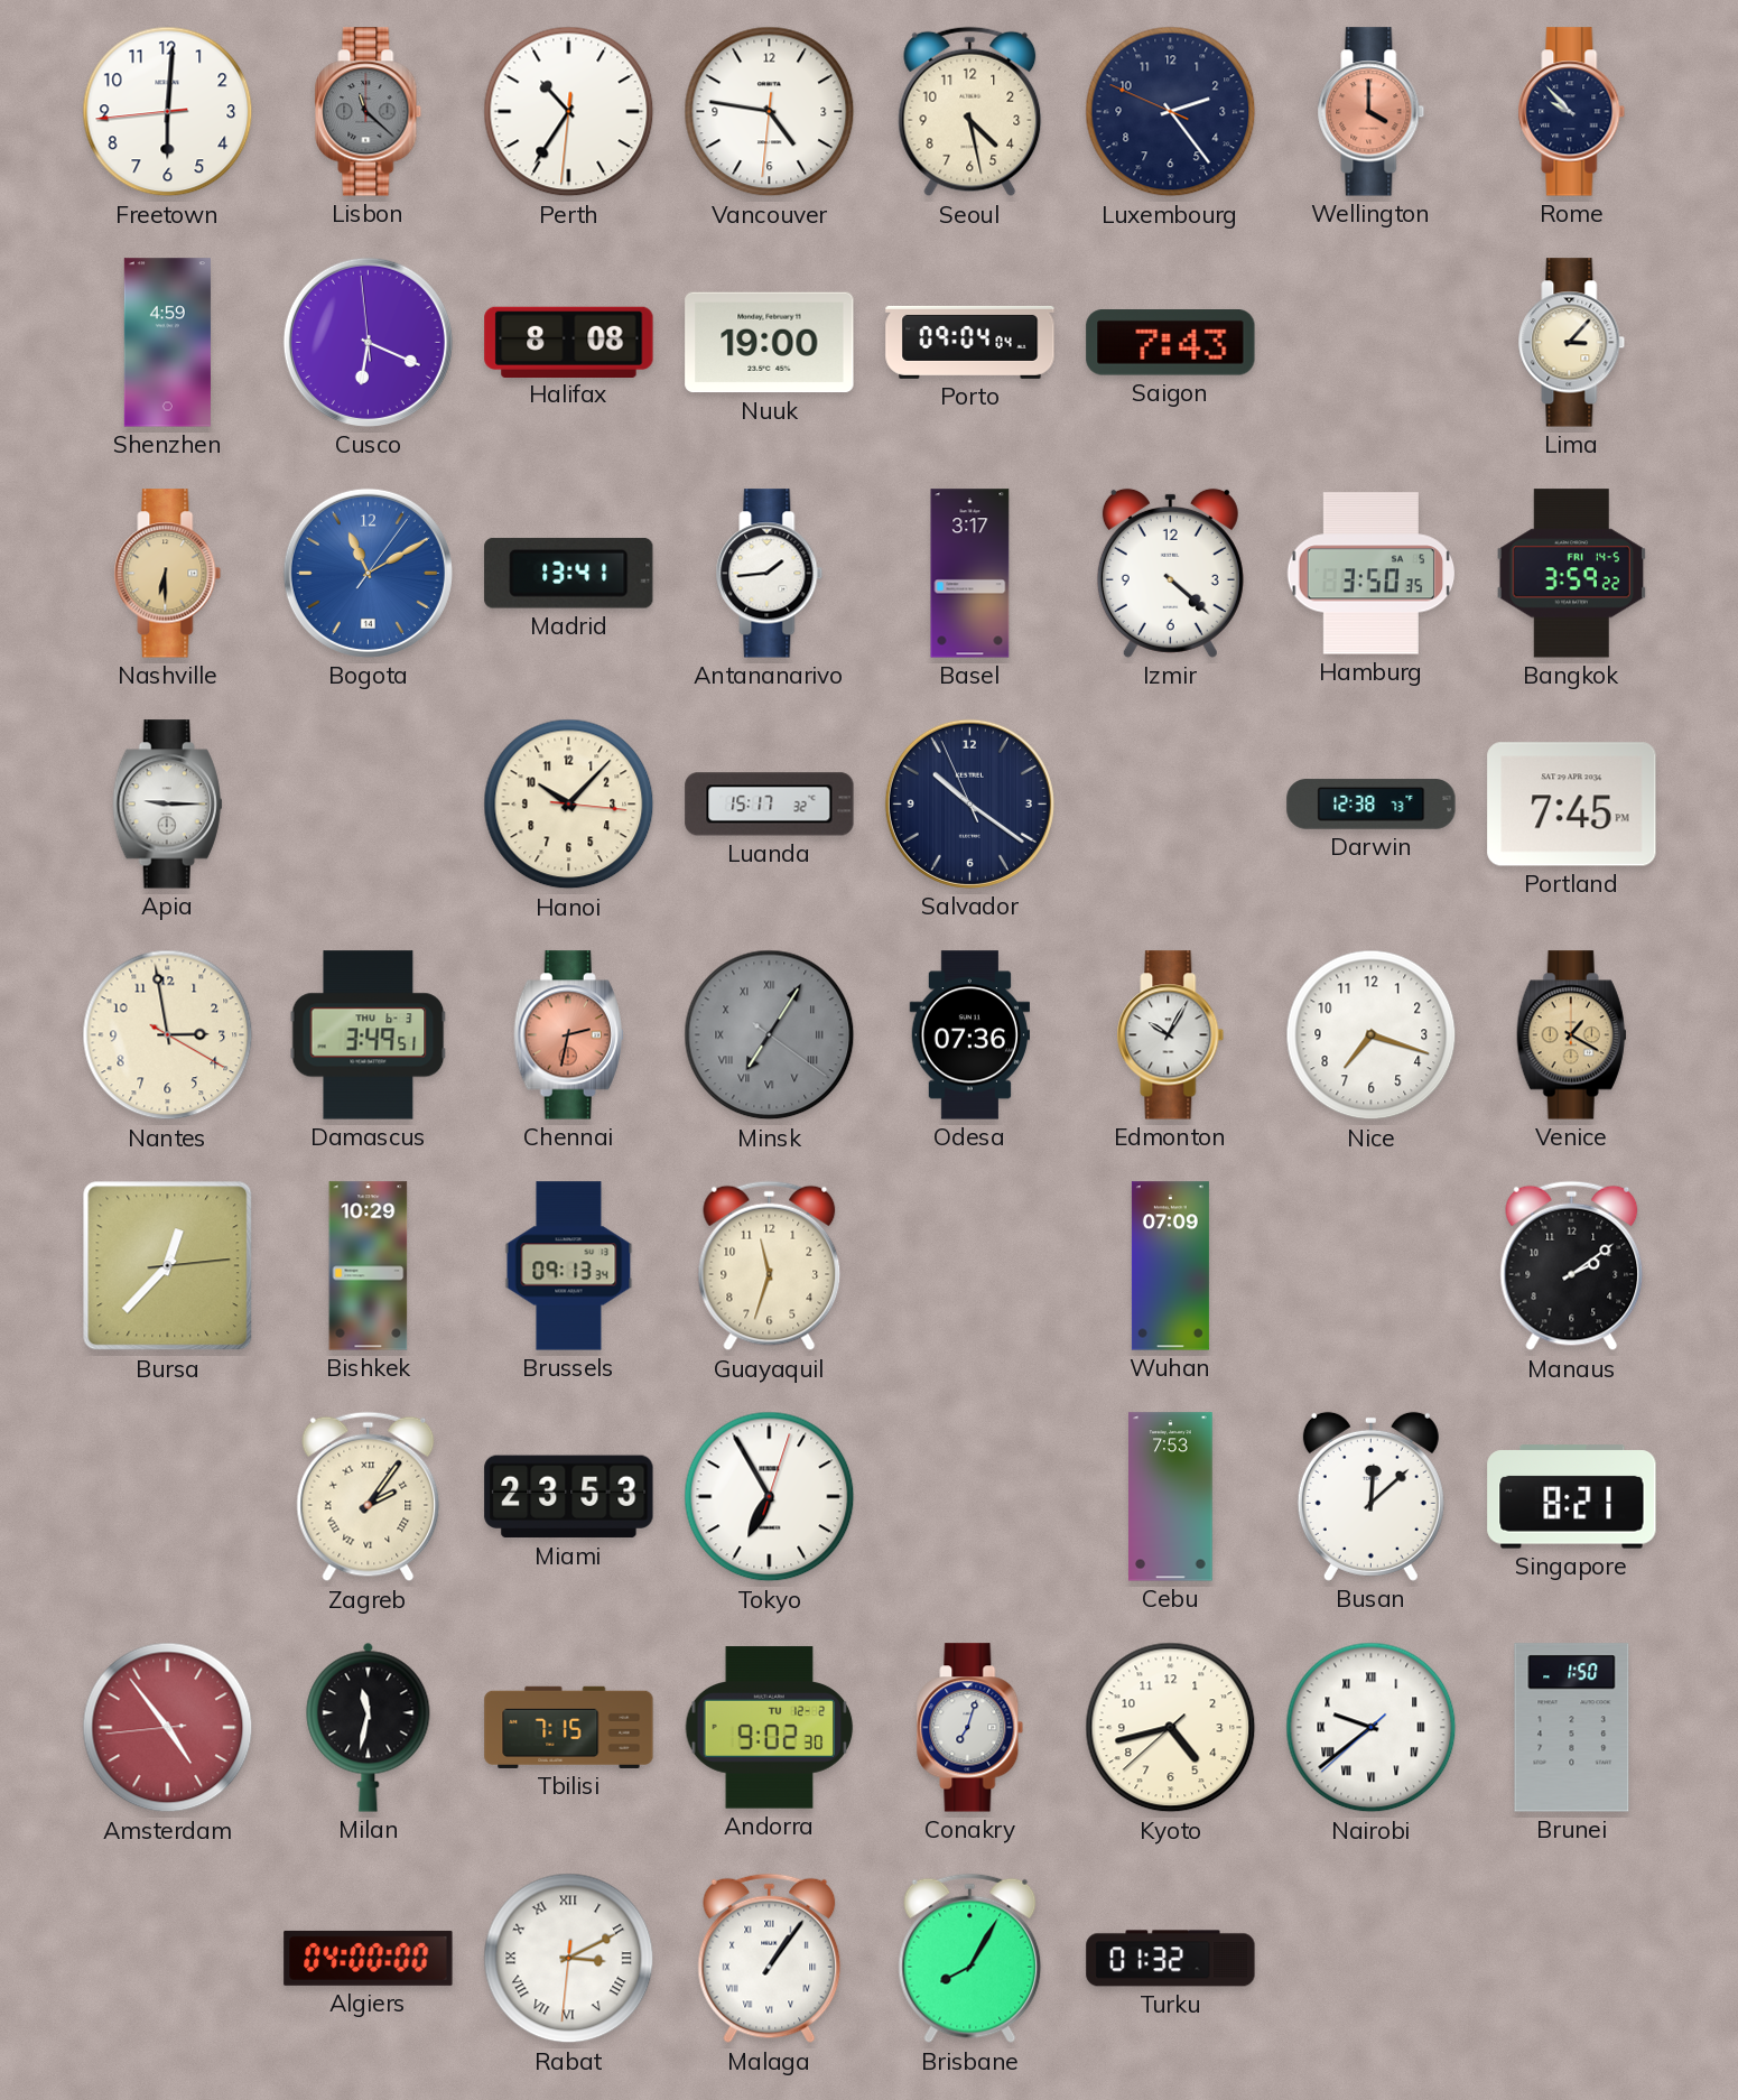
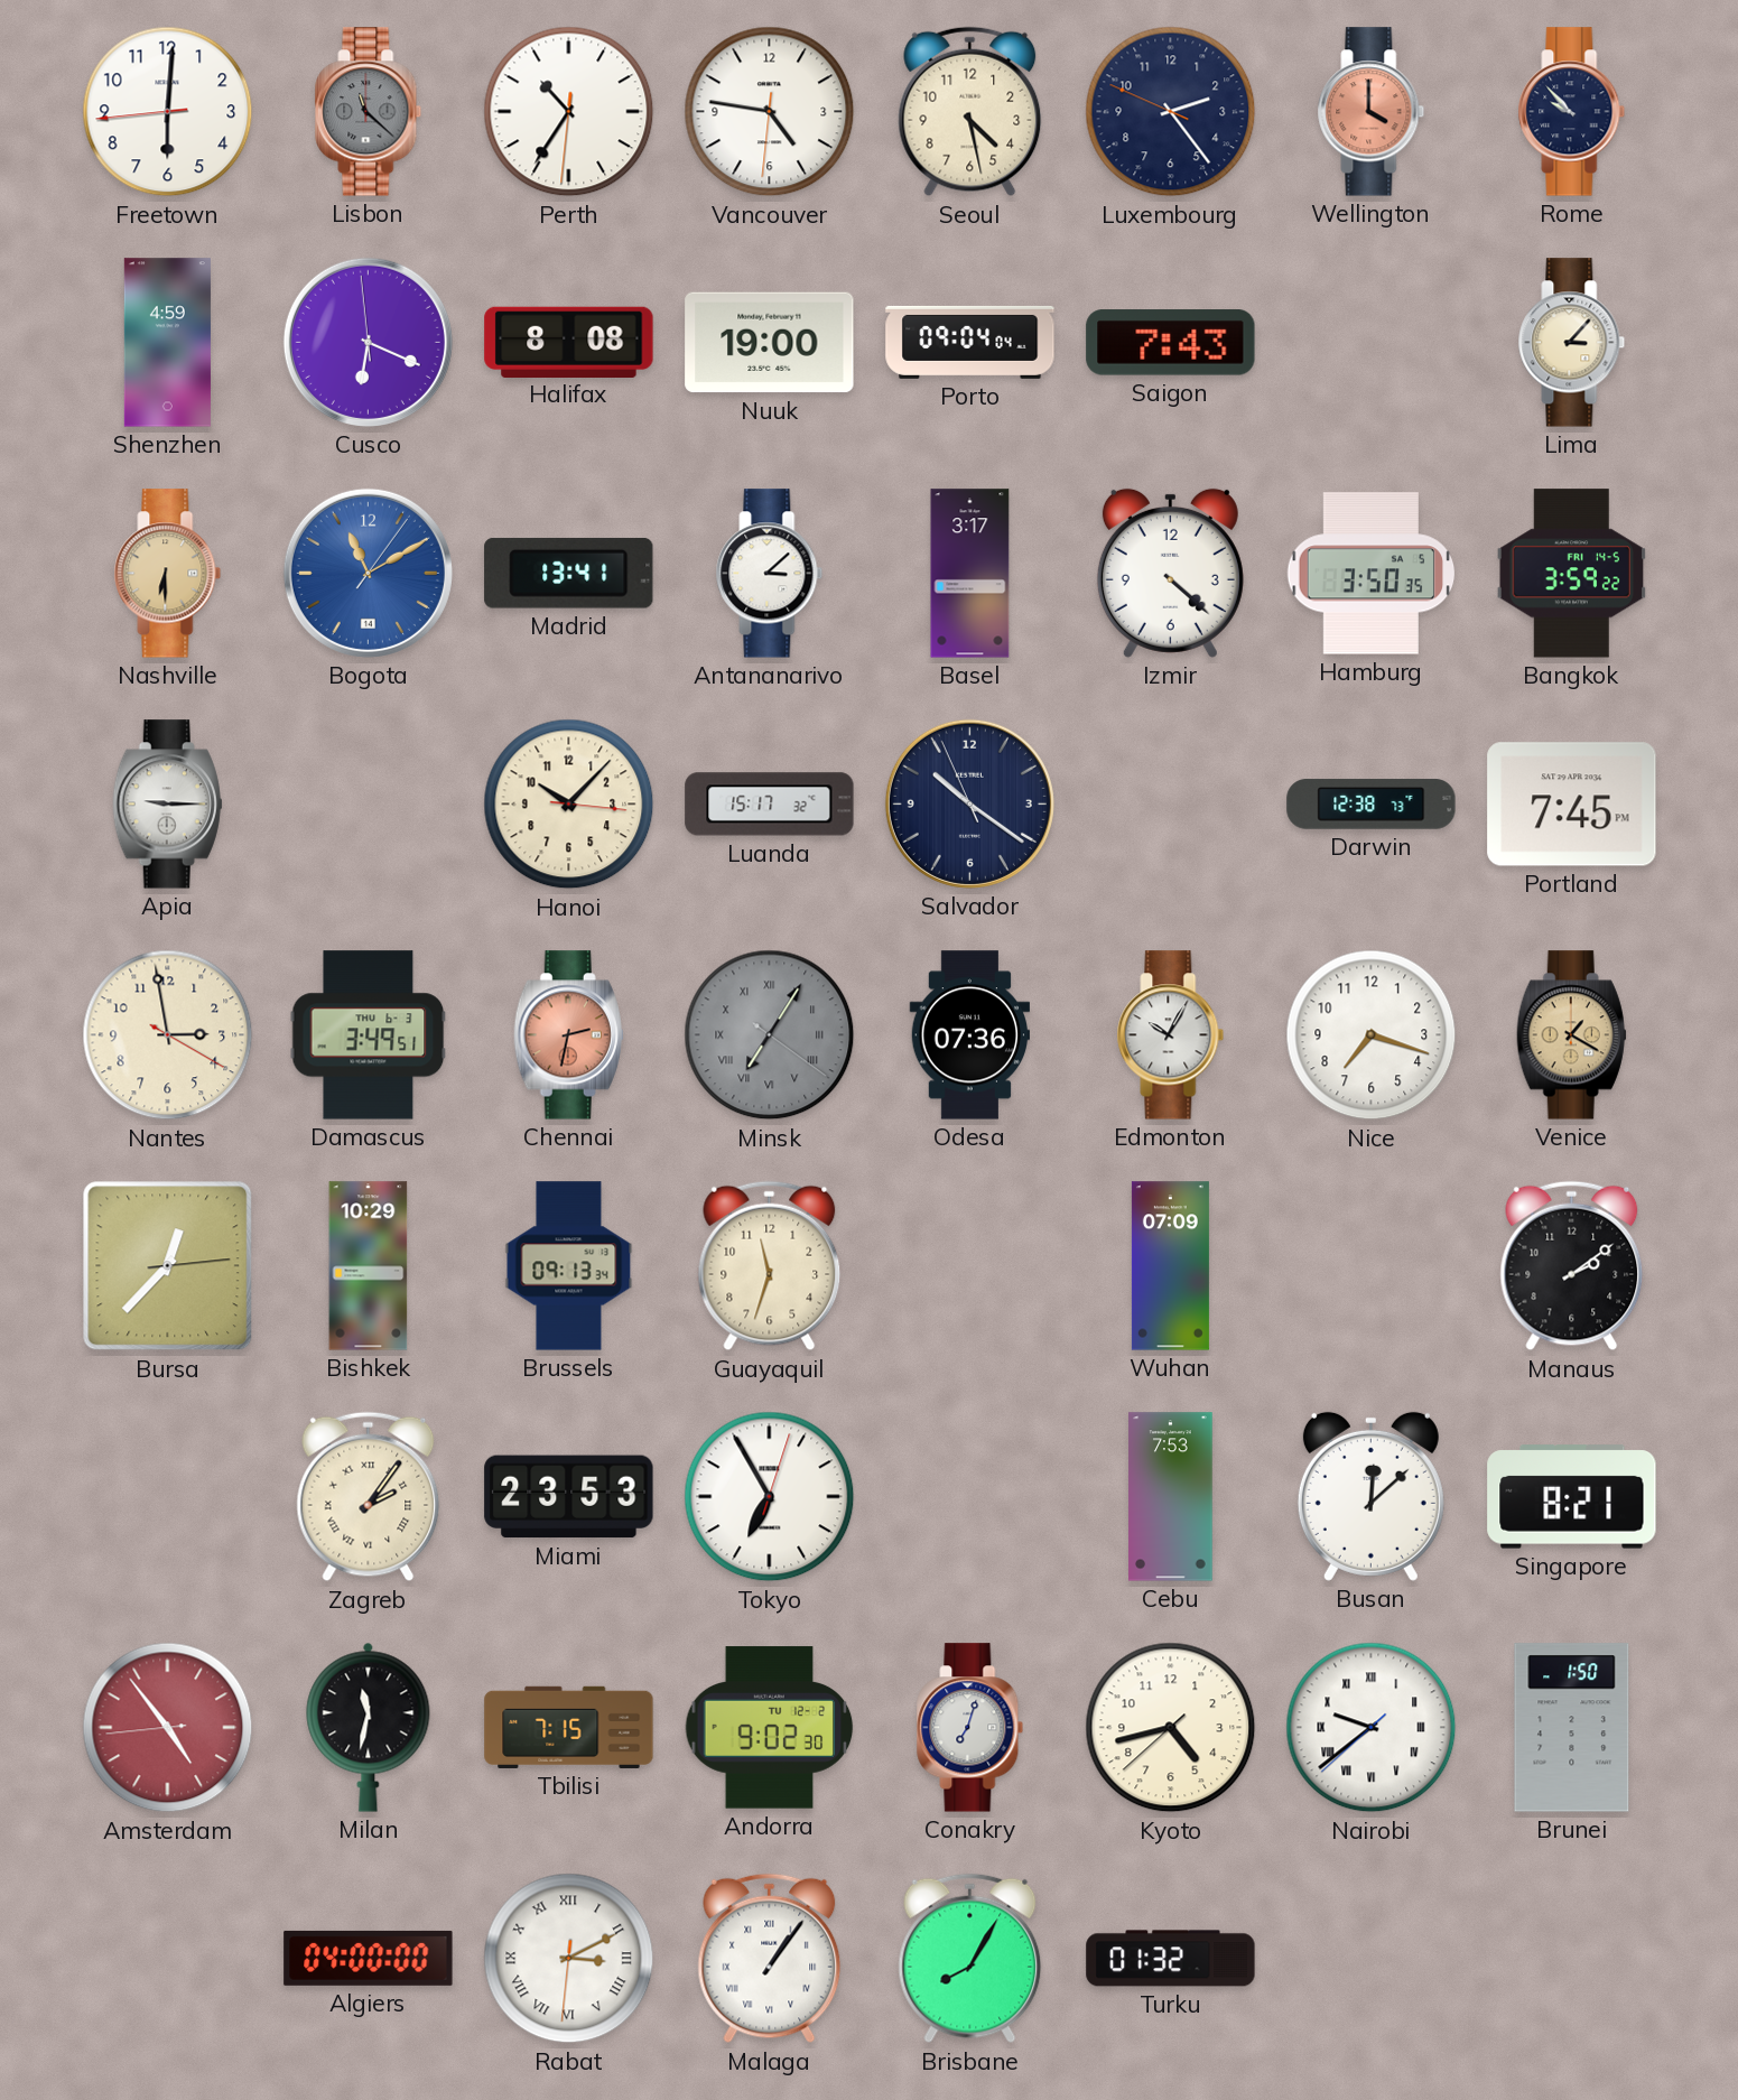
Antananarivo: 1:44 -> 3:08
